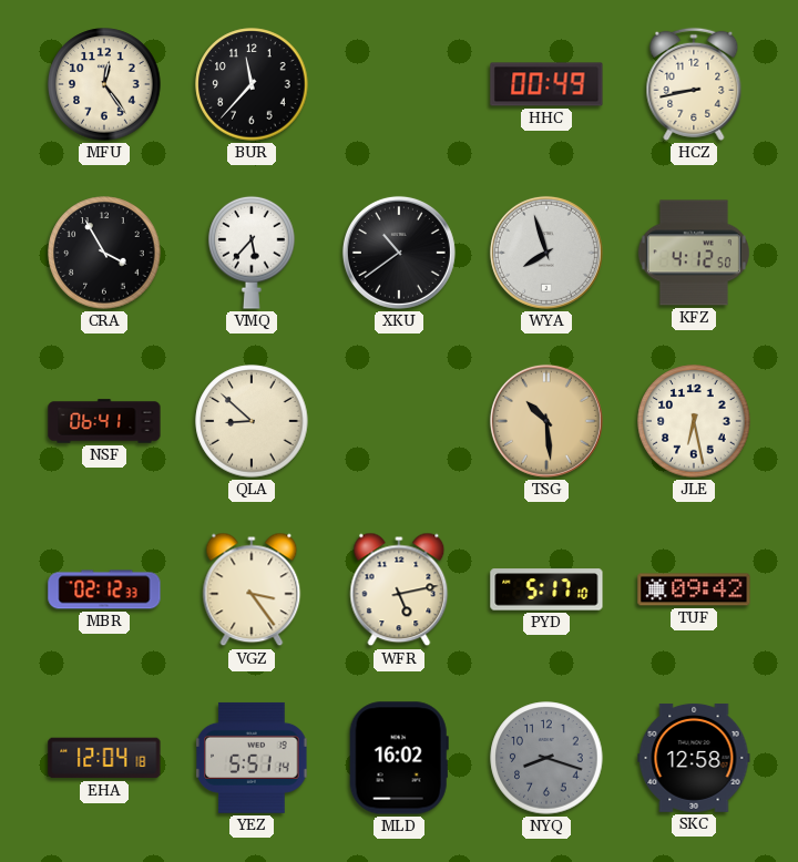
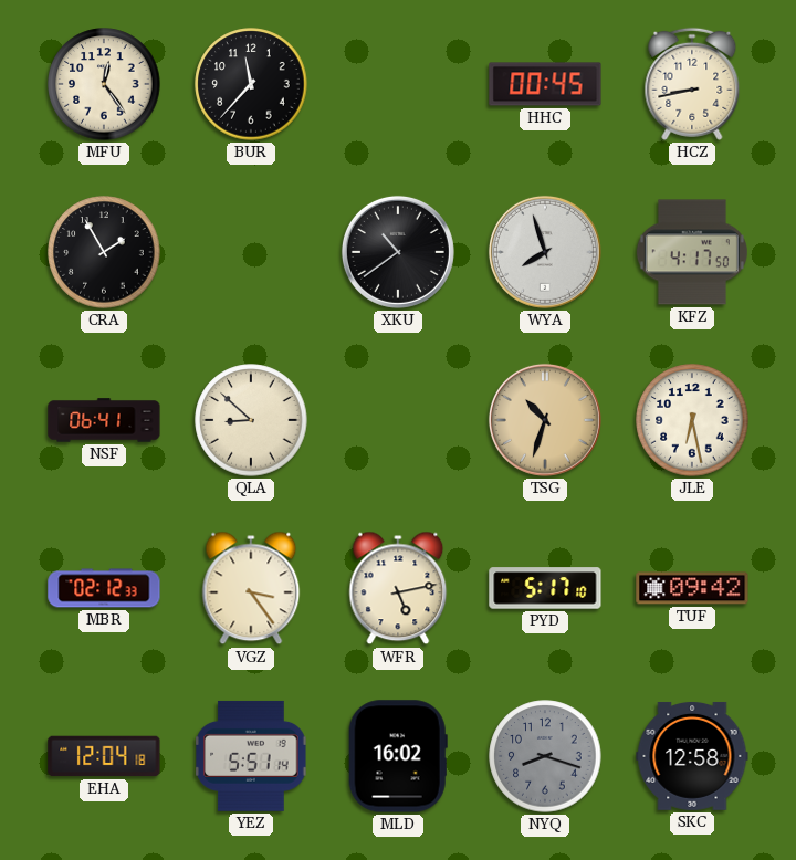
HHC: 00:49 -> 00:45
CRA: 3:55 -> 1:55
VMQ: 5:37 -> none
KFZ: 4:12 -> 4:17
TSG: 10:29 -> 10:33
